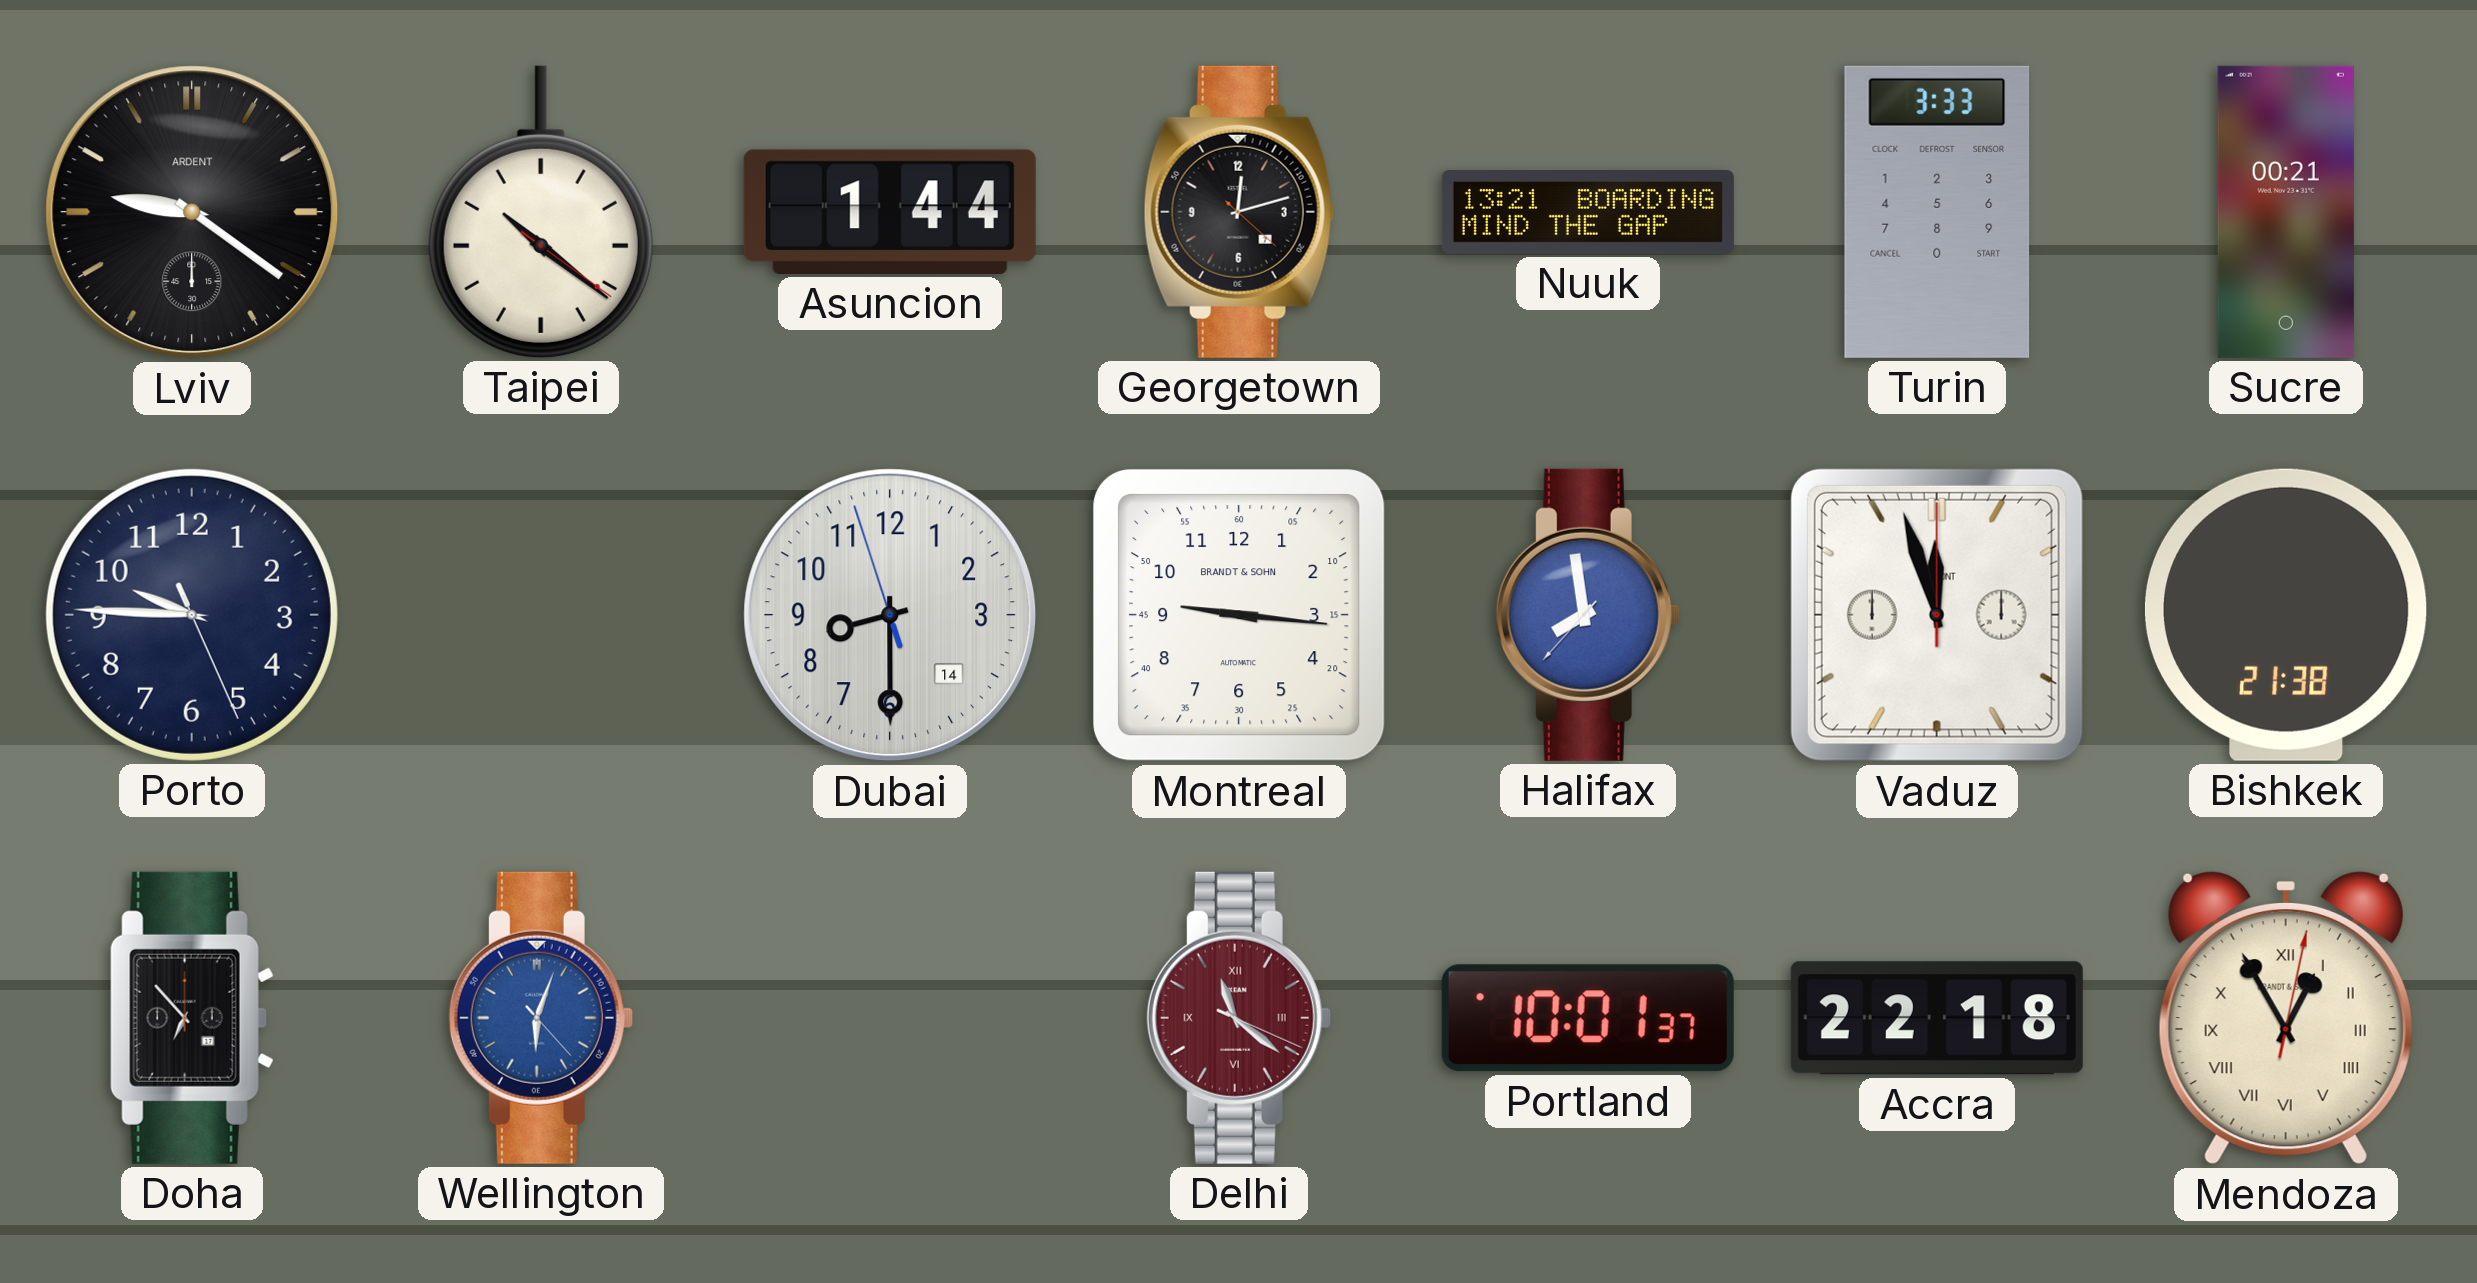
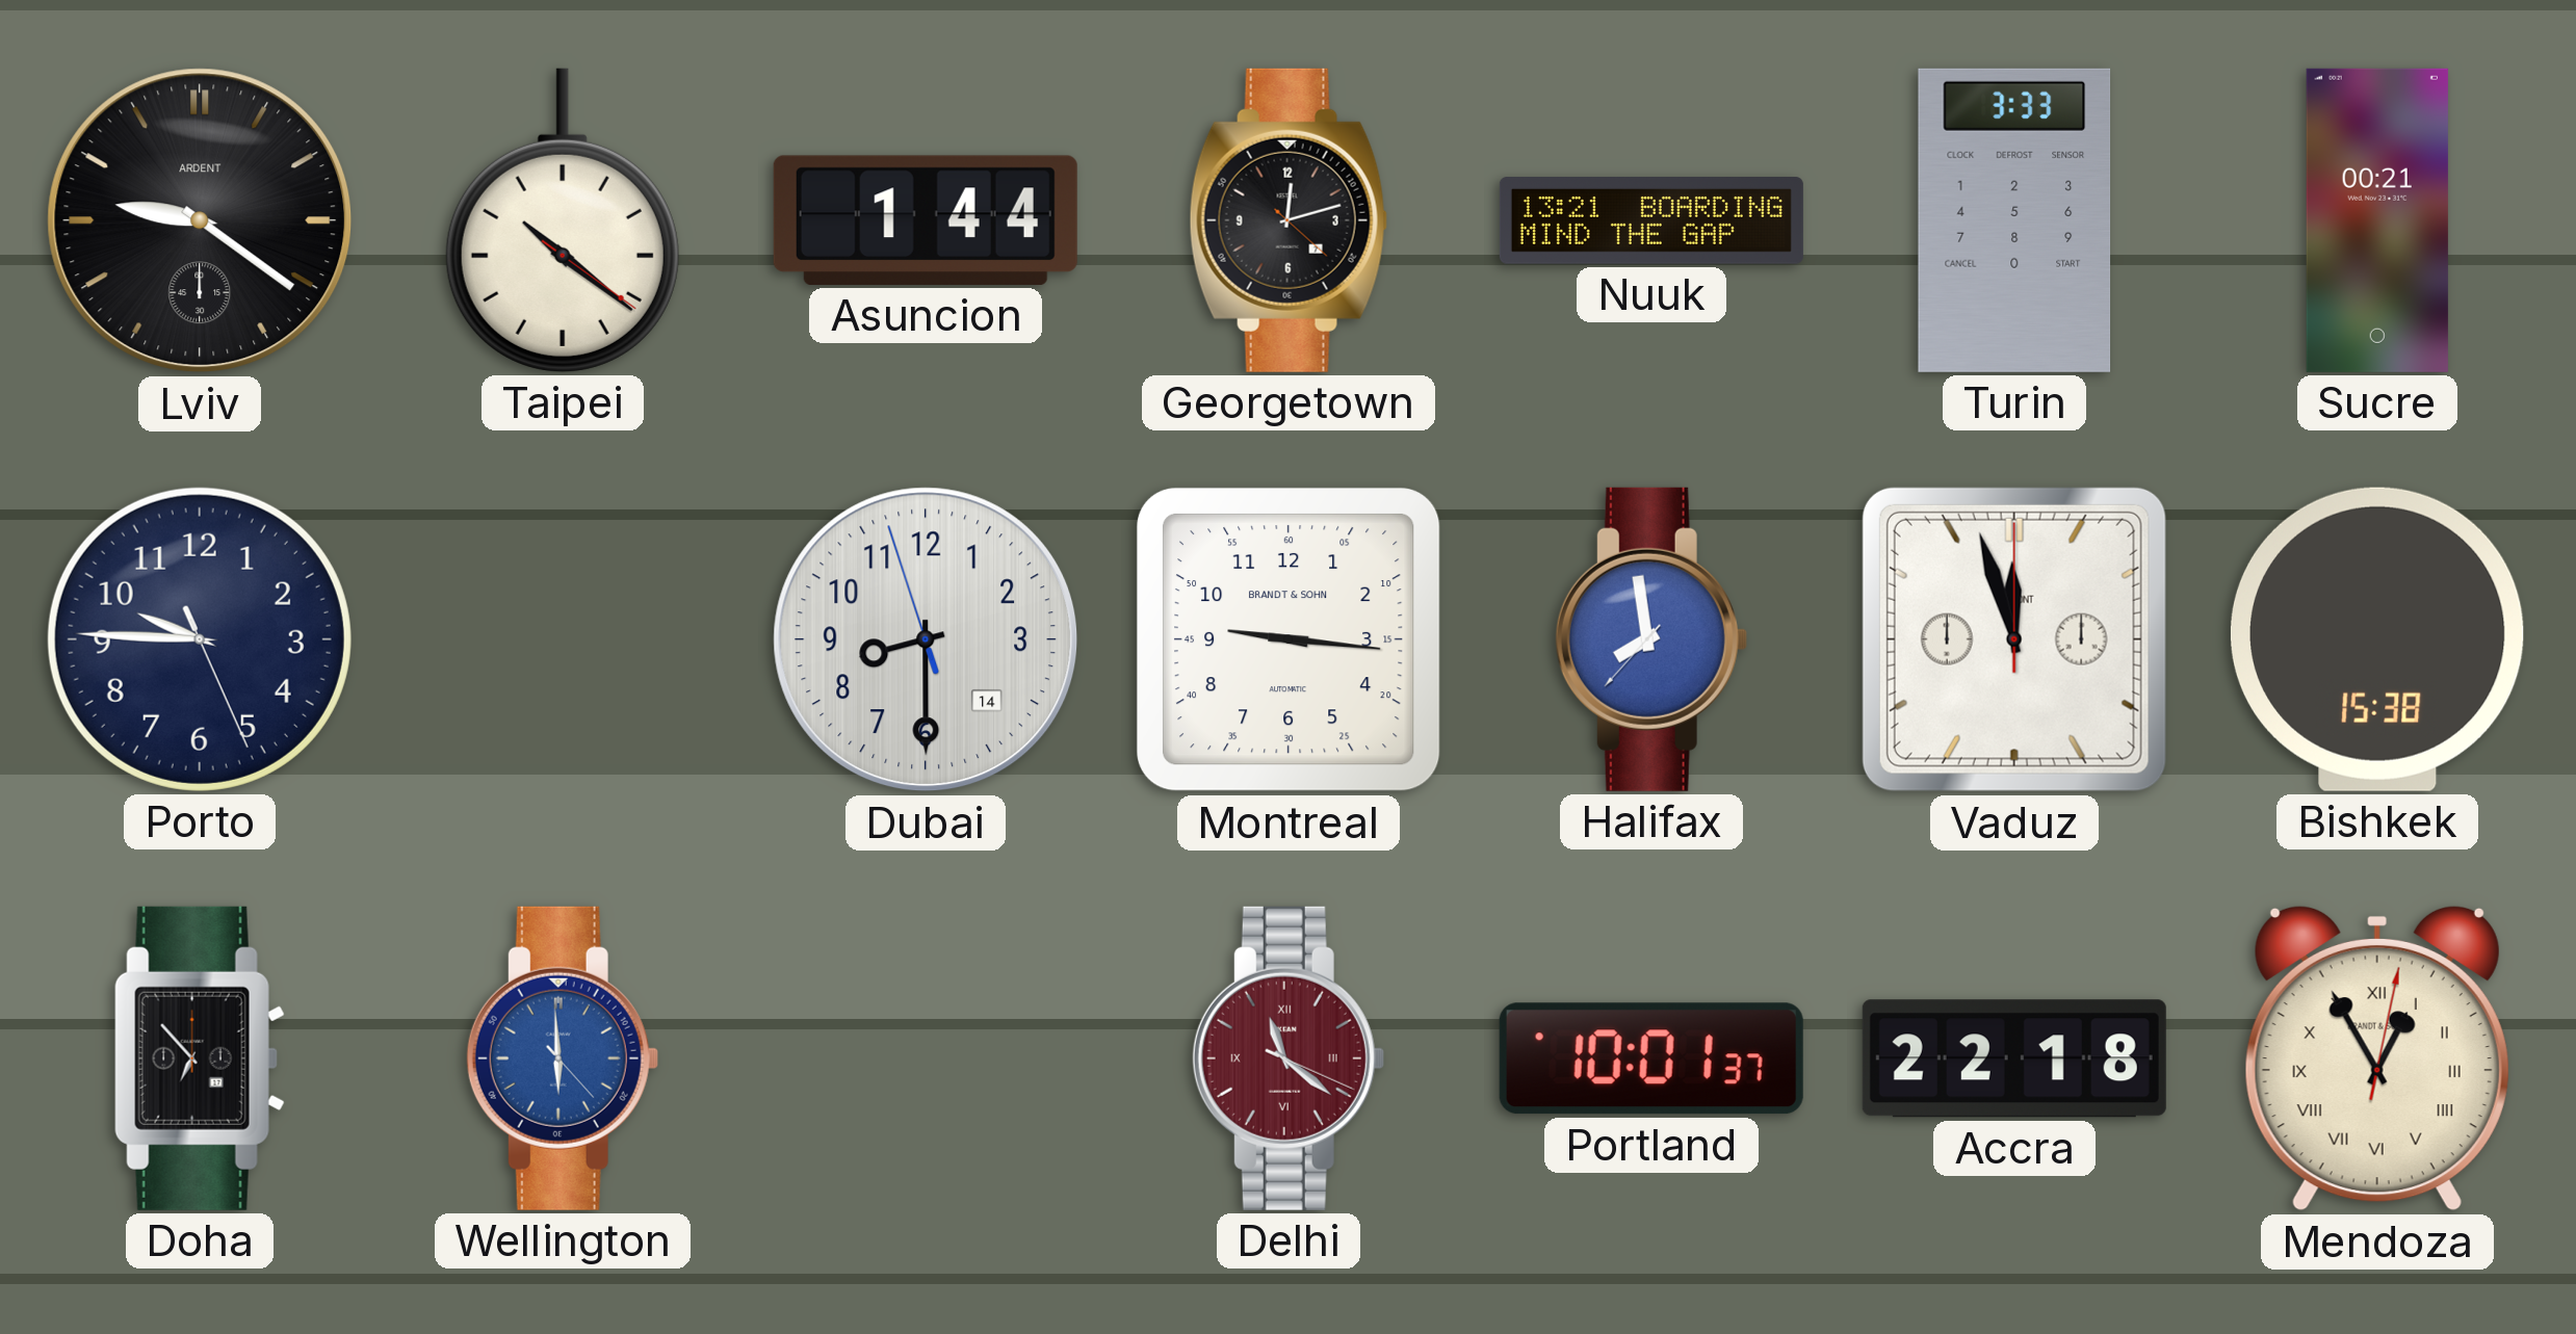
Bishkek: 21:38 -> 15:38
Wellington: 6:03 -> 5:59
